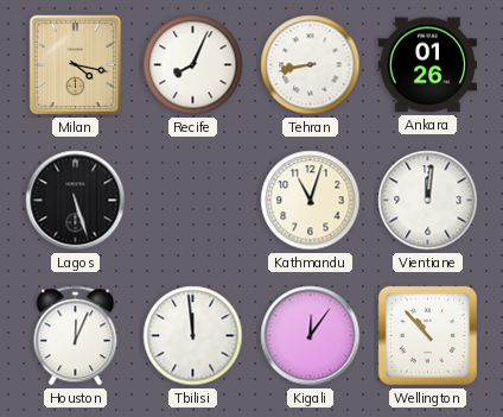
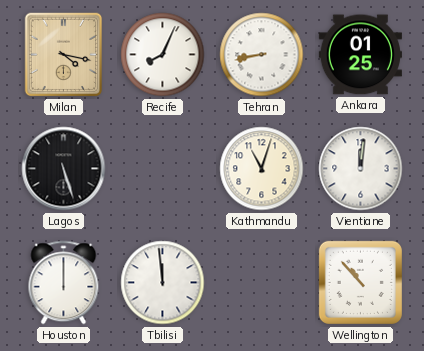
Ankara: 01:26 -> 01:25
Houston: 12:04 -> 12:00
Kigali: 12:06 -> none
